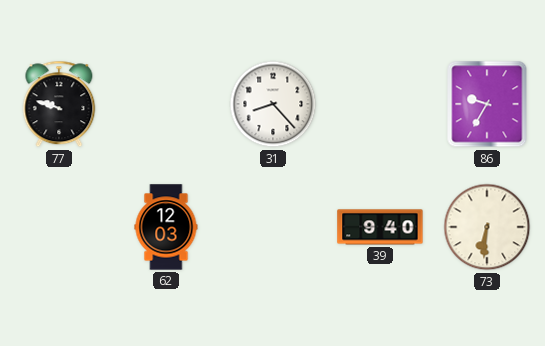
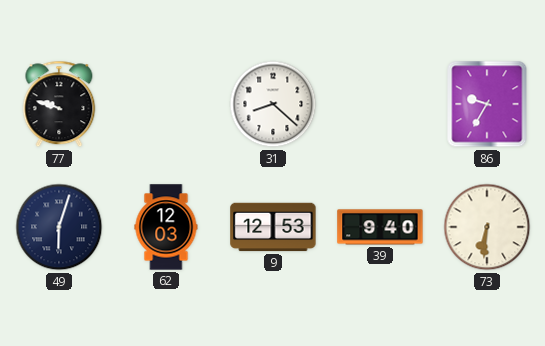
31: 8:23 -> 8:22
49: none -> 6:03
9: none -> 12:53
